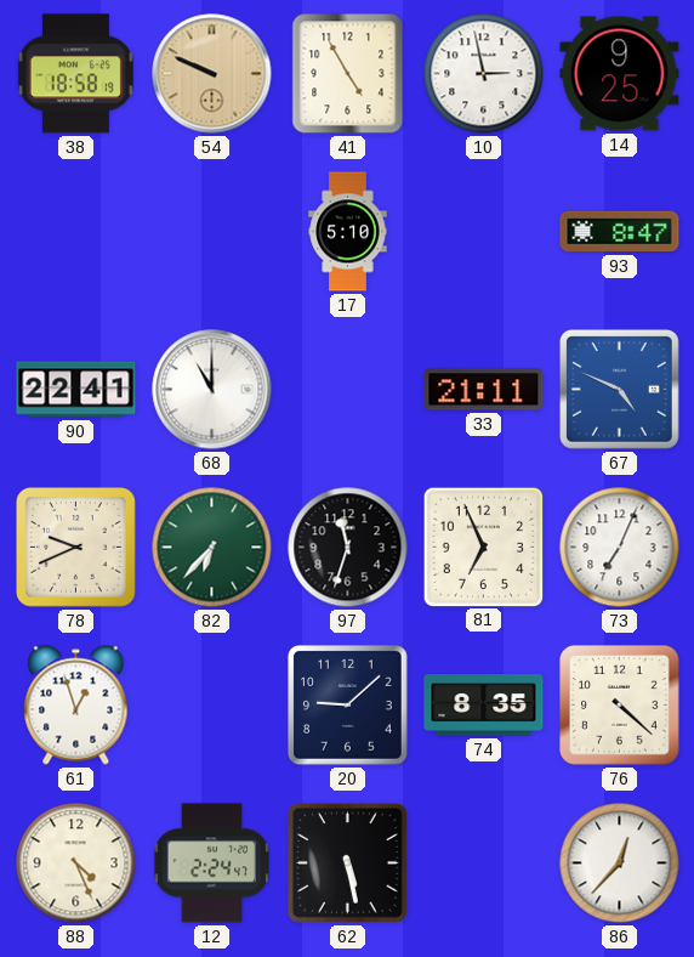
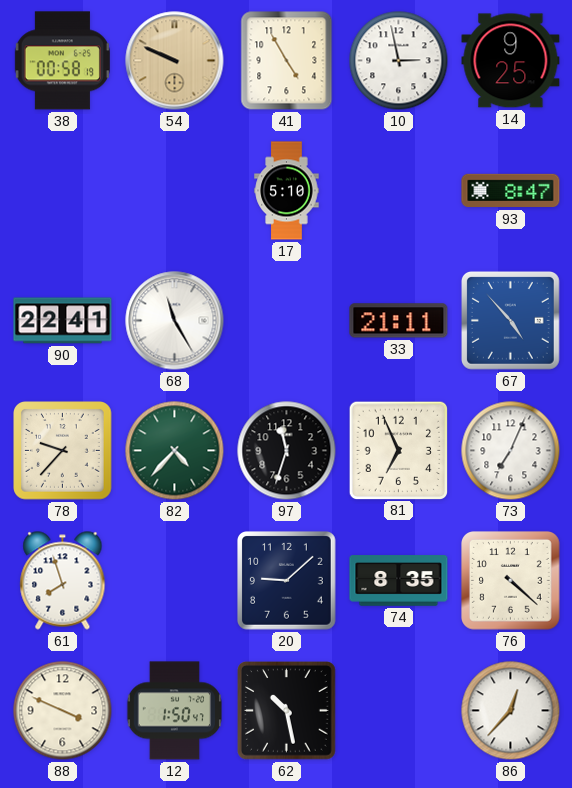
38: 18:58 -> 00:58
68: 11:00 -> 11:25
67: 4:49 -> 4:53
78: 9:41 -> 9:37
82: 6:37 -> 4:37
61: 12:57 -> 7:57
88: 4:26 -> 3:49
12: 2:24 -> 1:50
62: 5:28 -> 10:28
